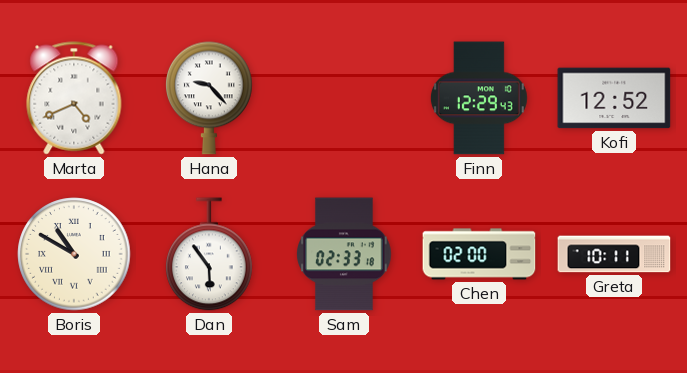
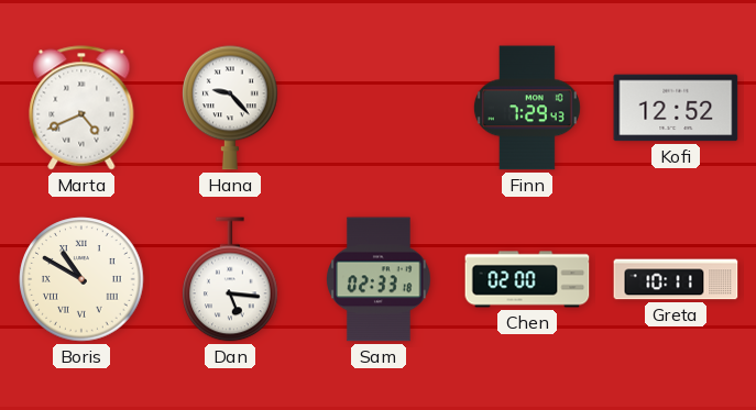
Finn: 12:29 -> 7:29
Dan: 5:54 -> 5:16
